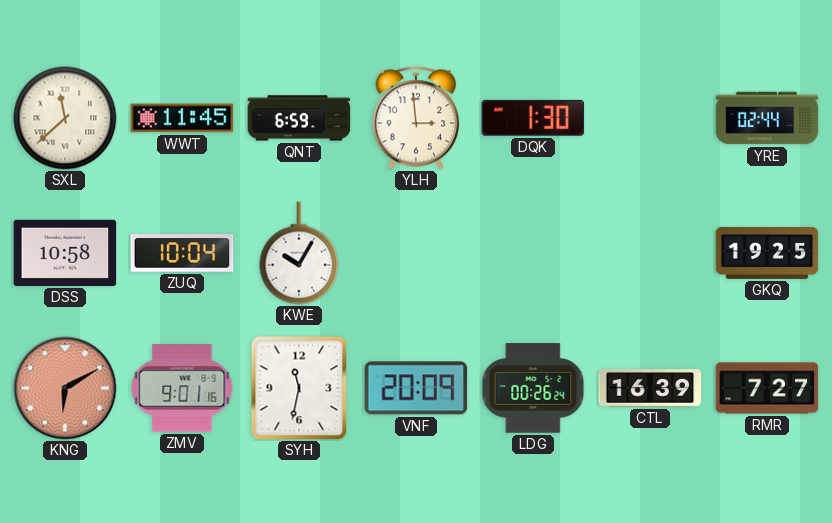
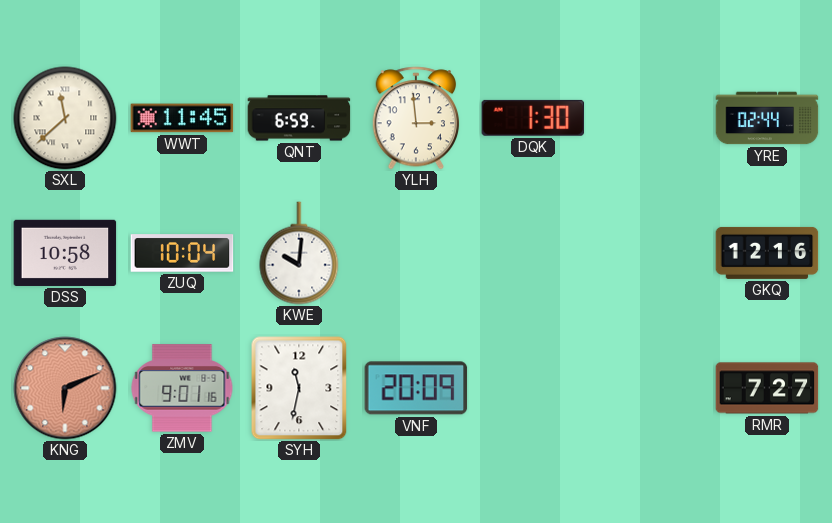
KWE: 10:05 -> 10:01
GKQ: 19:25 -> 12:16
KNG: 6:10 -> 6:11
LDG: 00:26 -> none
CTL: 16:39 -> none
